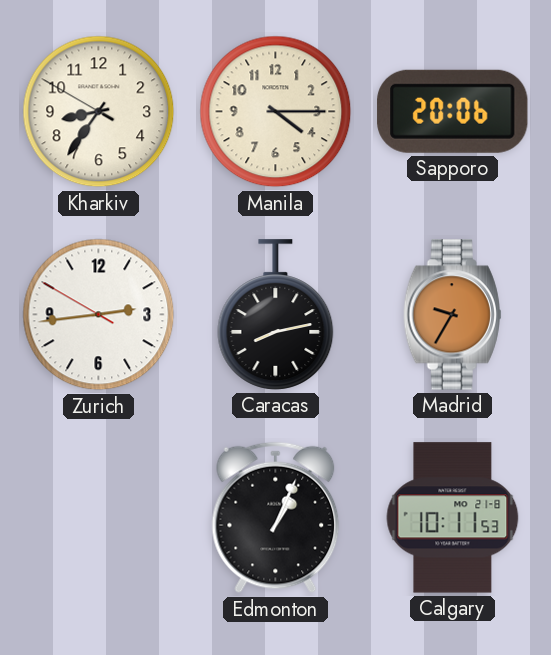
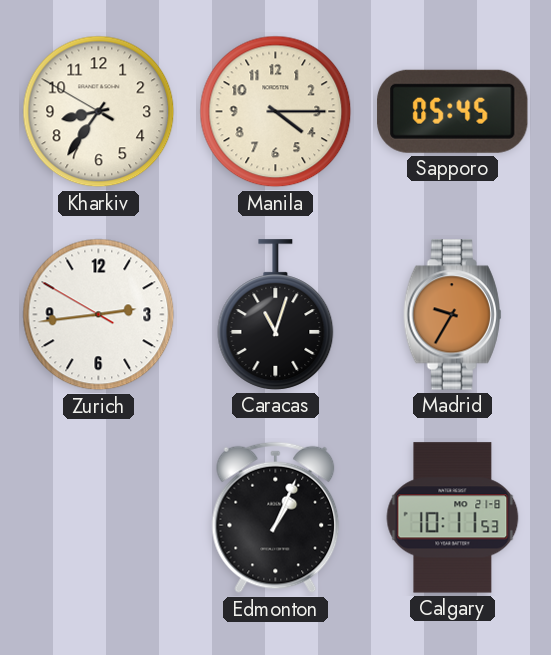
Sapporo: 20:06 -> 05:45
Caracas: 8:13 -> 11:03
